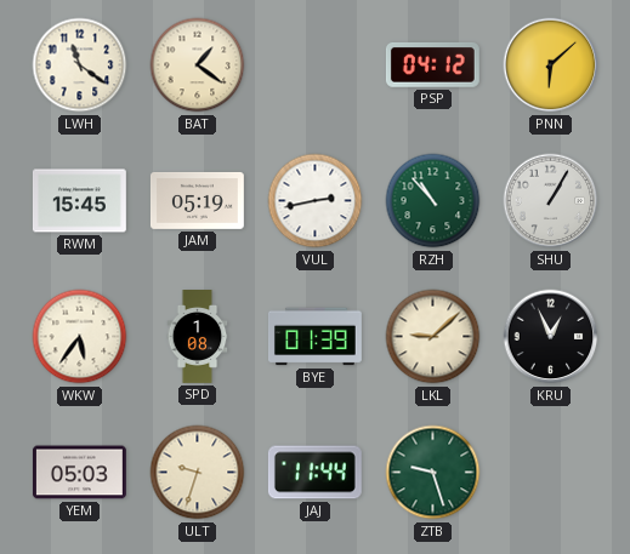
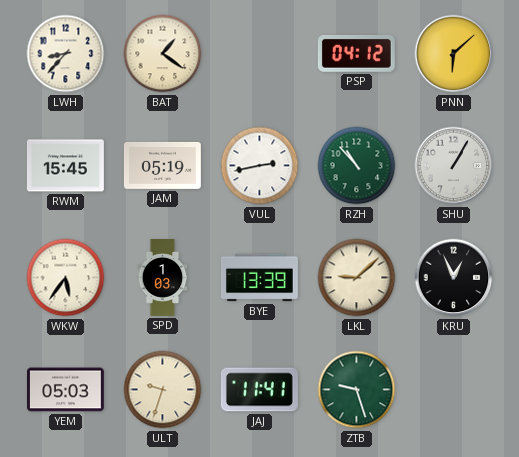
LWH: 11:21 -> 8:37
SPD: 1:08 -> 1:03
BYE: 01:39 -> 13:39
JAJ: 11:44 -> 11:41
